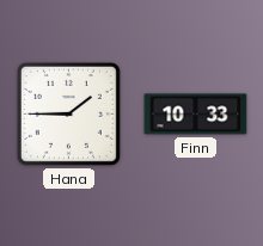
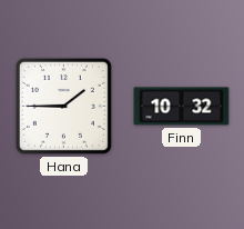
Finn: 10:33 -> 10:32
